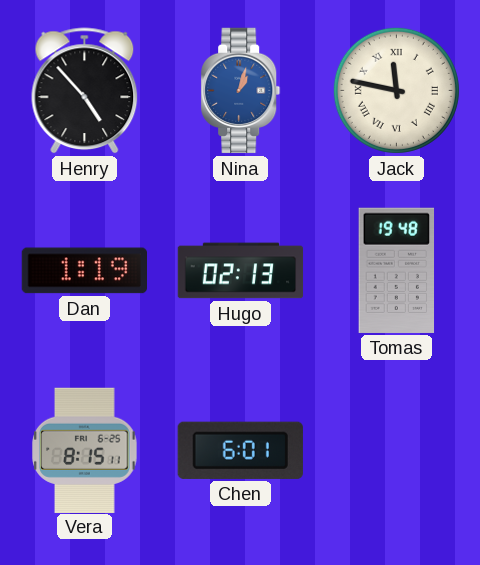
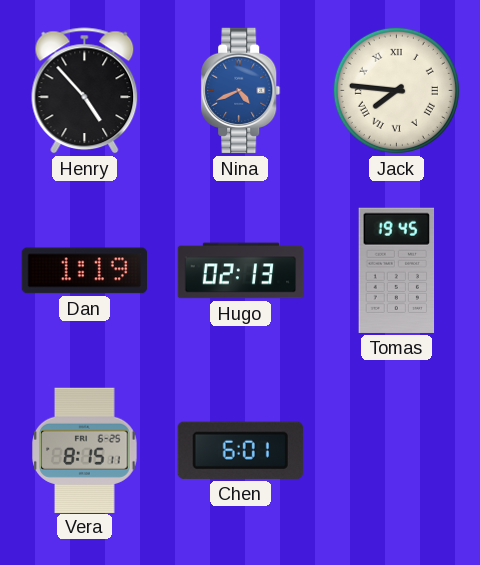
Nina: 1:03 -> 4:41
Jack: 11:47 -> 7:46
Tomas: 19:48 -> 19:45
